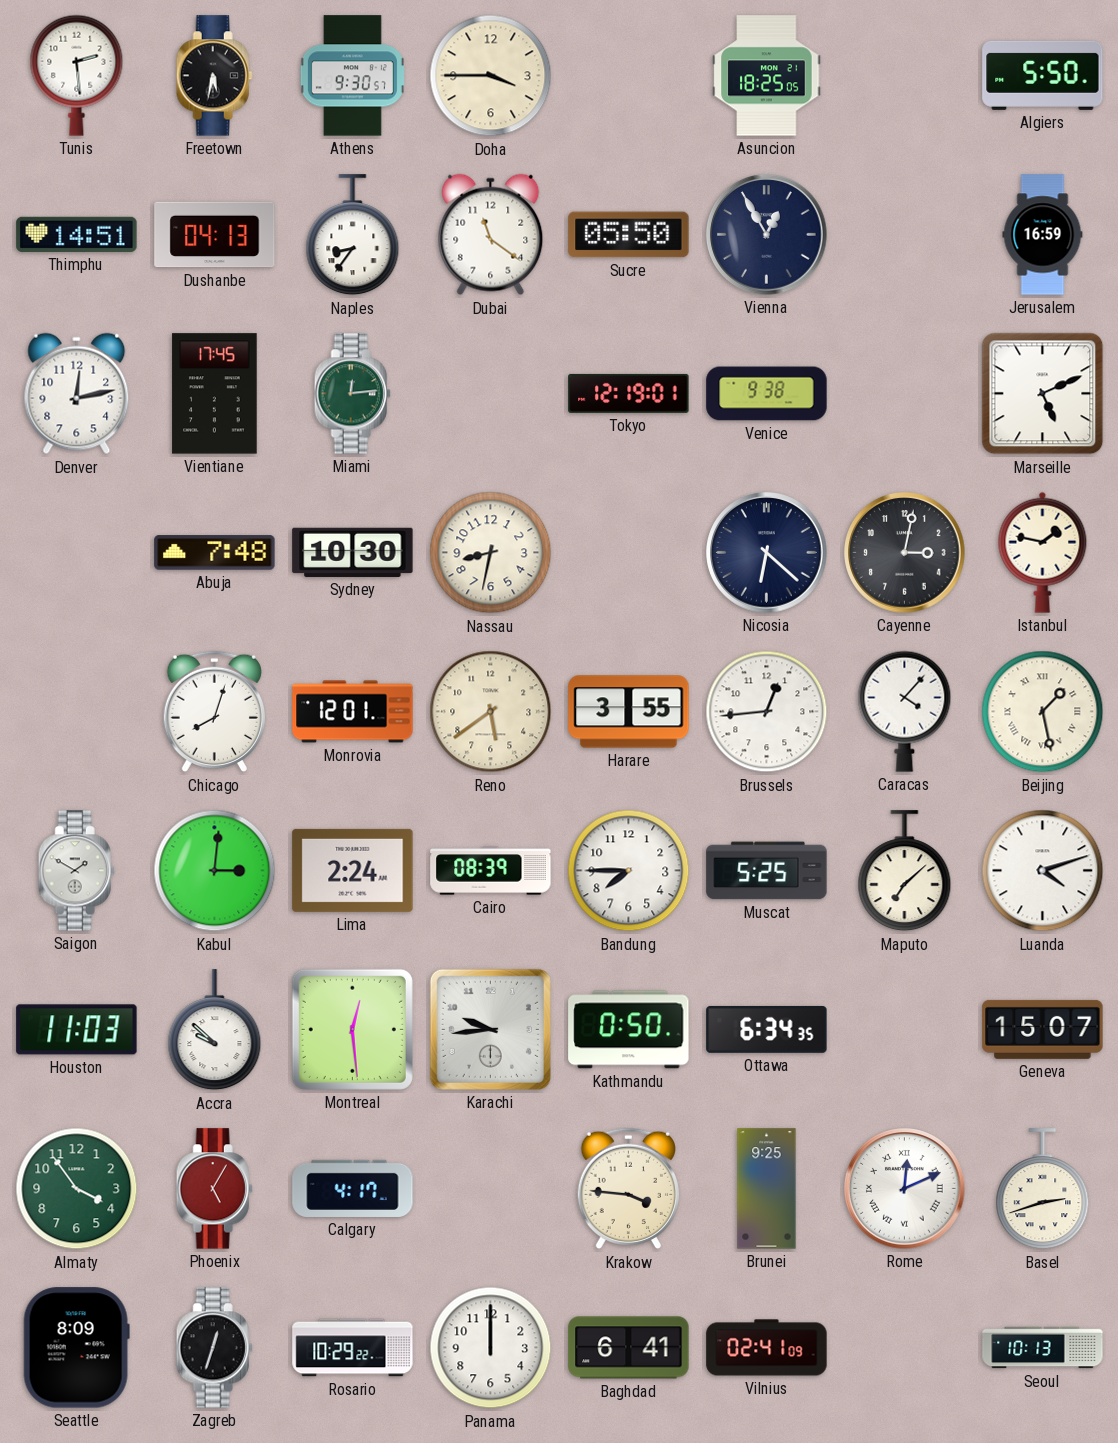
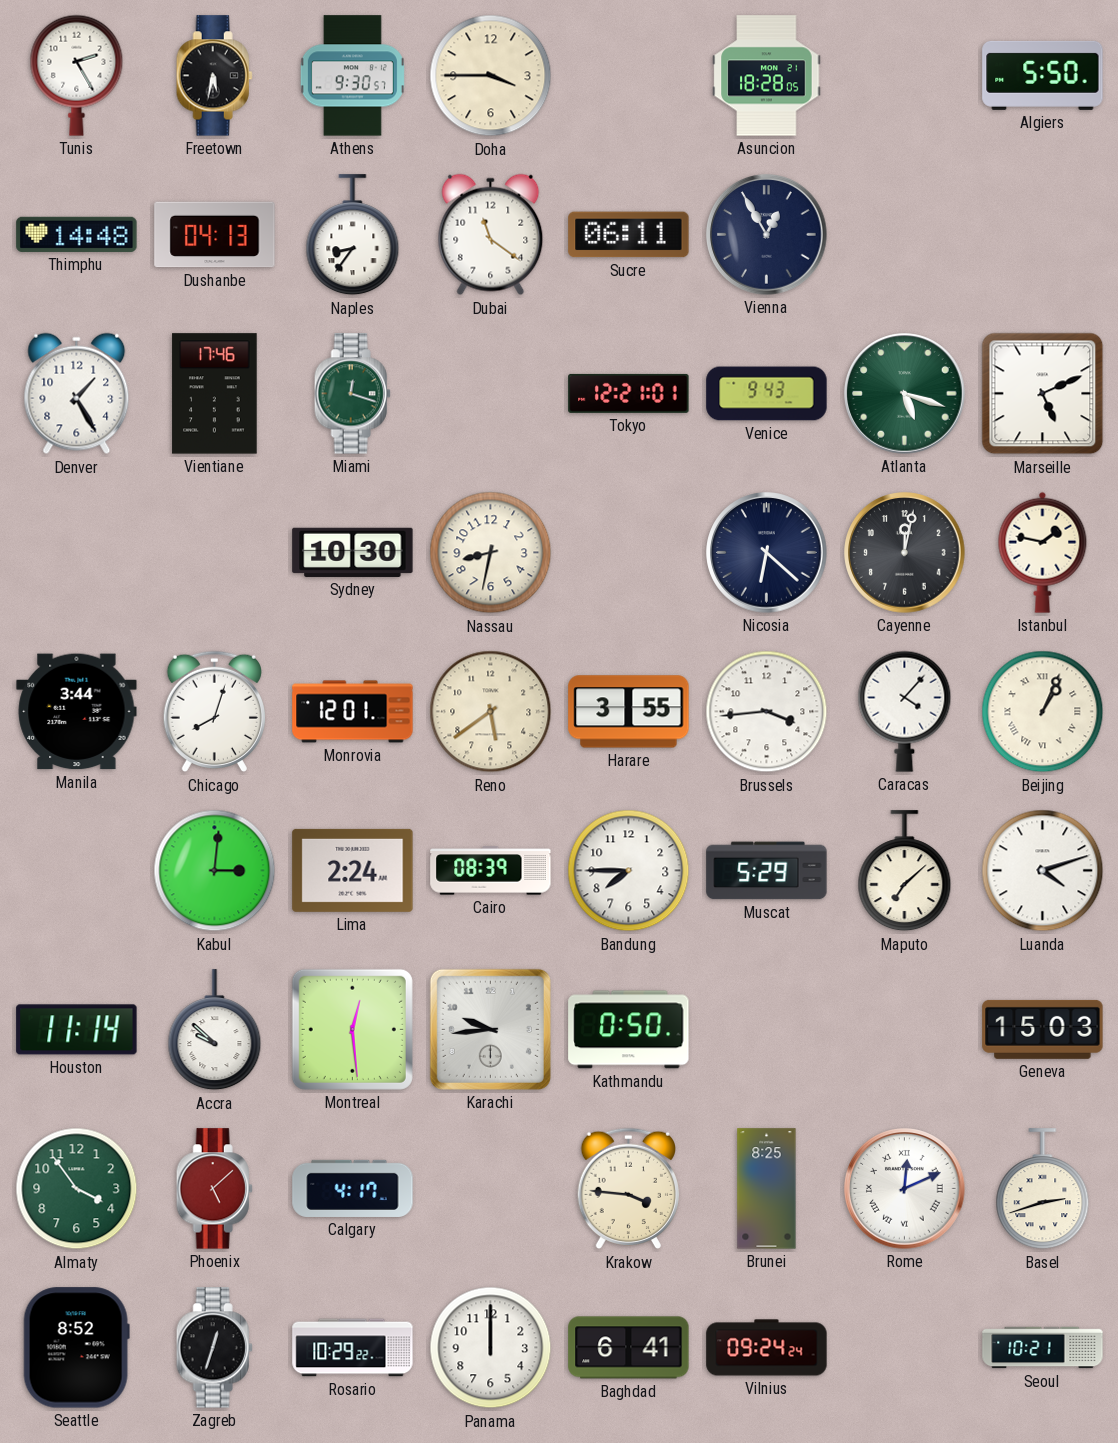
Tunis: 2:29 -> 2:25
Asuncion: 18:25 -> 18:28
Thimphu: 14:51 -> 14:48
Sucre: 05:50 -> 06:11
Jerusalem: 16:59 -> none
Denver: 12:13 -> 1:25
Vientiane: 17:45 -> 17:46
Miami: 12:14 -> 12:18
Tokyo: 12:19 -> 12:21
Venice: 9:38 -> 9:43
Atlanta: none -> 5:18
Abuja: 7:48 -> none
Cayenne: 3:02 -> 12:02
Manila: none -> 3:44
Brussels: 12:44 -> 3:44
Beijing: 1:28 -> 1:04
Saigon: 1:50 -> none
Muscat: 5:25 -> 5:29
Houston: 11:03 -> 11:14
Ottawa: 6:34 -> none
Geneva: 15:07 -> 15:03
Phoenix: 5:05 -> 5:08
Brunei: 9:25 -> 8:25
Seattle: 8:09 -> 8:52
Vilnius: 02:41 -> 09:24
Seoul: 10:13 -> 10:21
